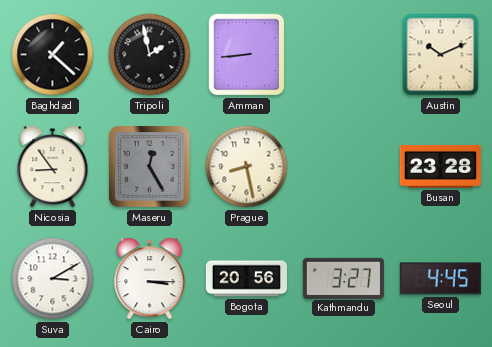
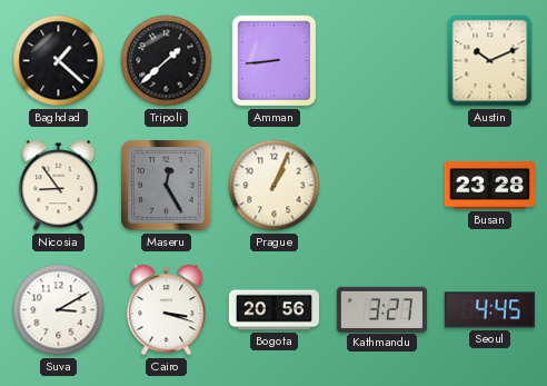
Tripoli: 1:58 -> 1:38
Prague: 8:28 -> 1:04
Cairo: 3:15 -> 3:18
